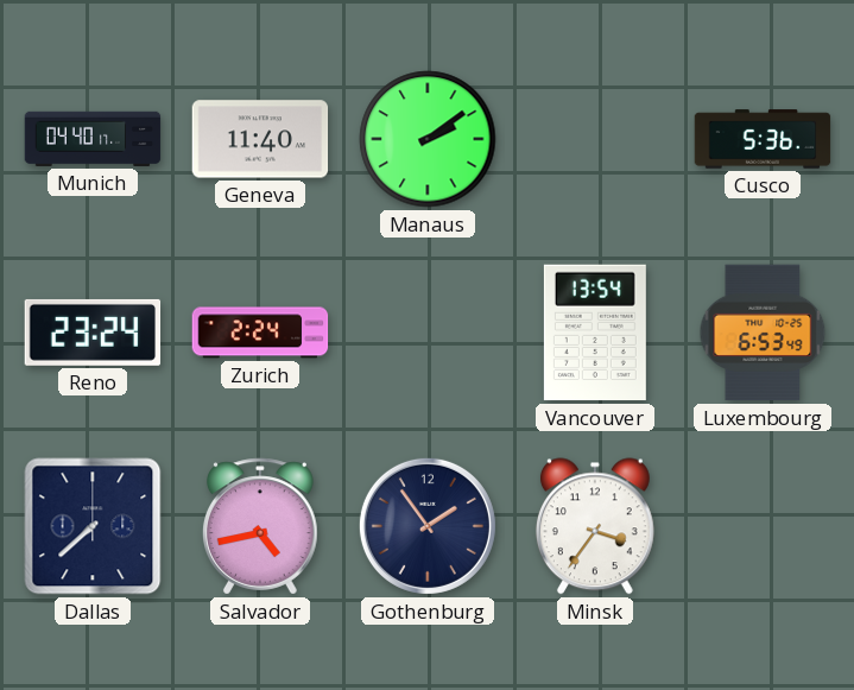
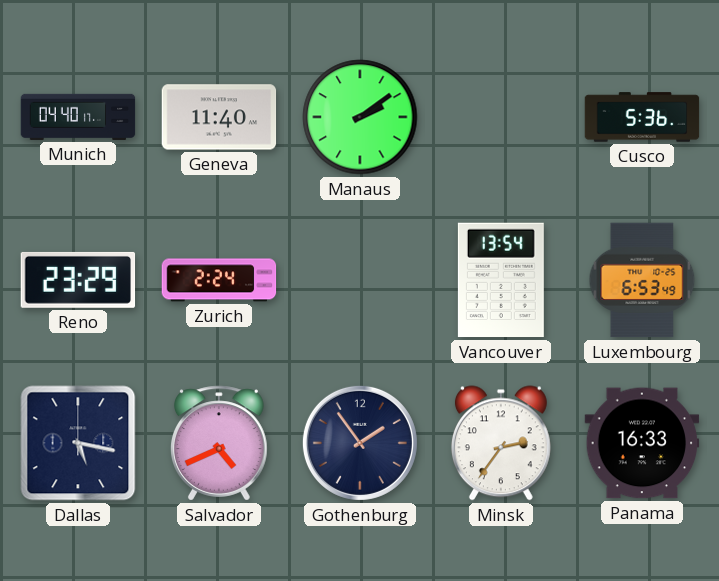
Reno: 23:24 -> 23:29
Dallas: 7:38 -> 5:17
Salvador: 4:43 -> 4:41
Minsk: 3:36 -> 2:36
Panama: none -> 16:33
